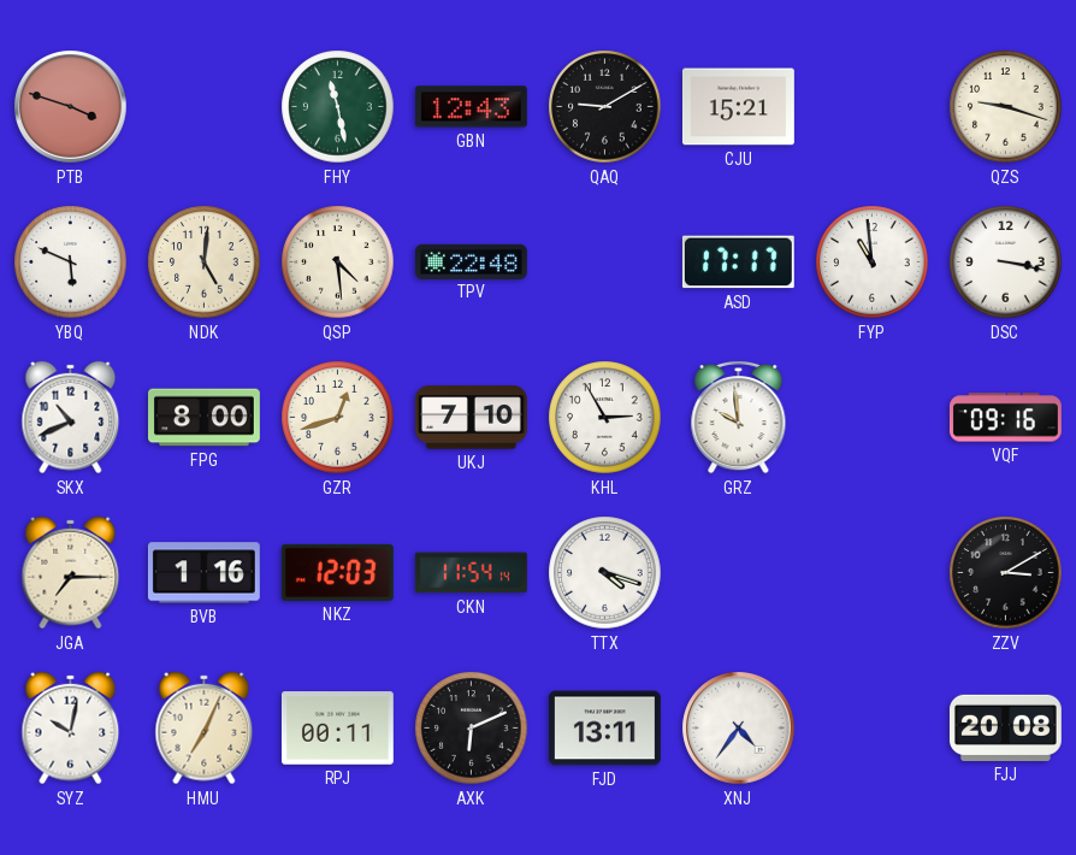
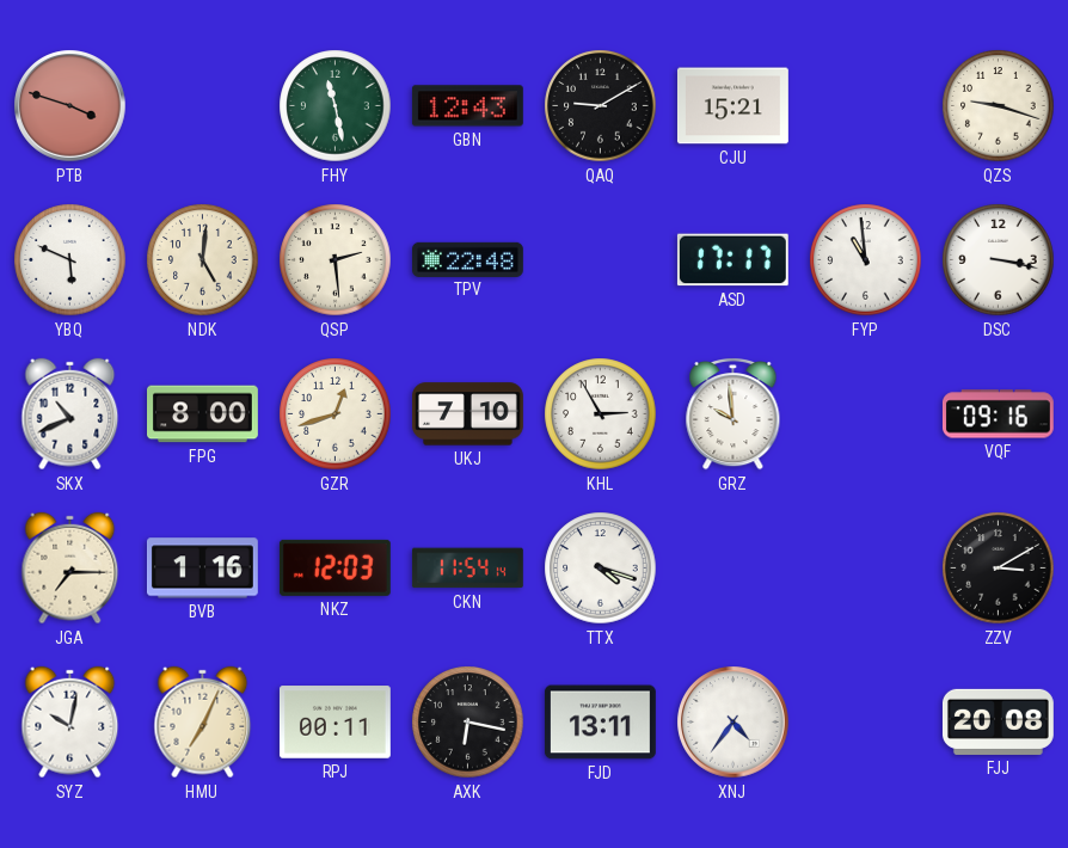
QSP: 4:29 -> 2:29
AXK: 6:11 -> 6:17
